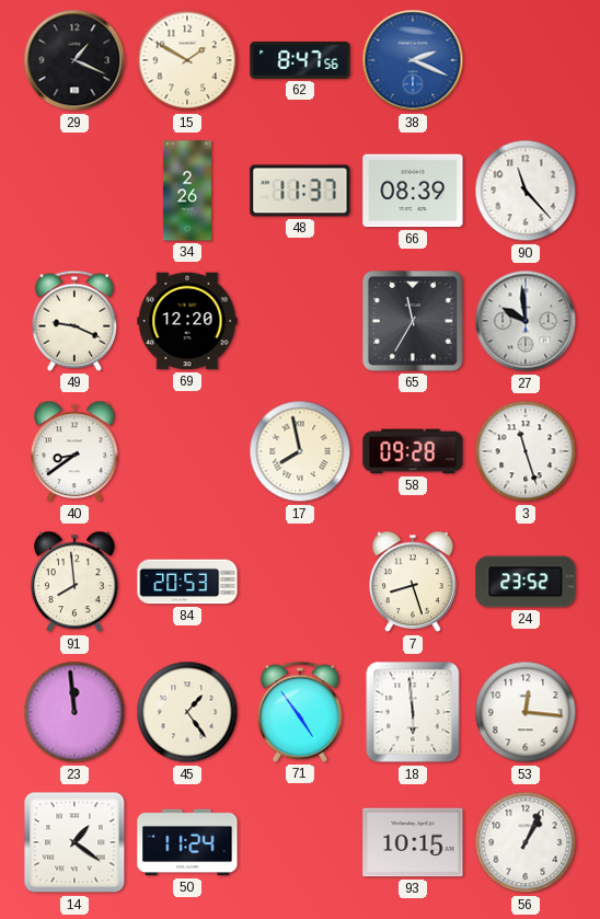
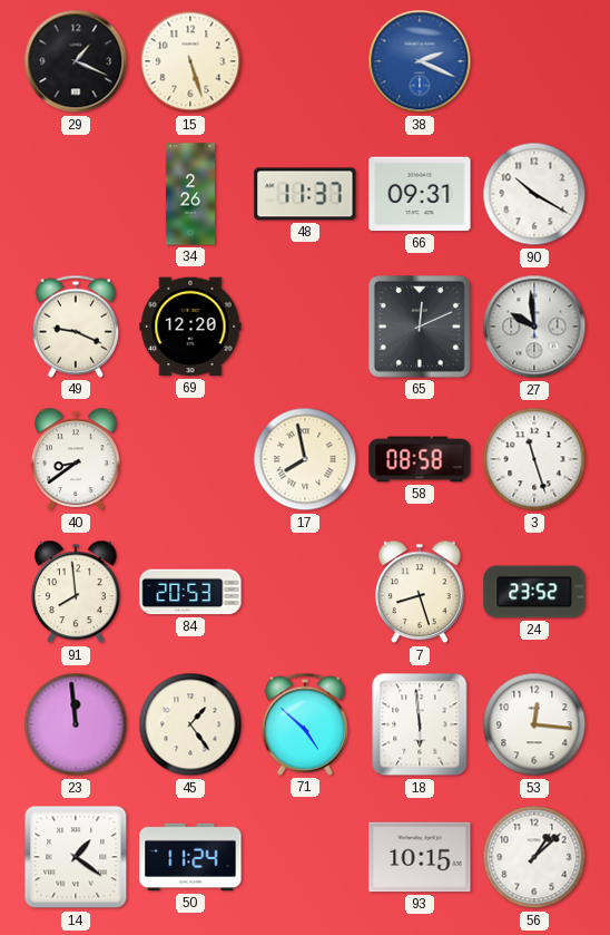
15: 1:50 -> 5:27
62: 8:47 -> none
66: 08:39 -> 09:31
90: 11:23 -> 10:20
65: 11:35 -> 12:11
58: 09:28 -> 08:58
71: 4:54 -> 4:52
56: 1:04 -> 1:08
